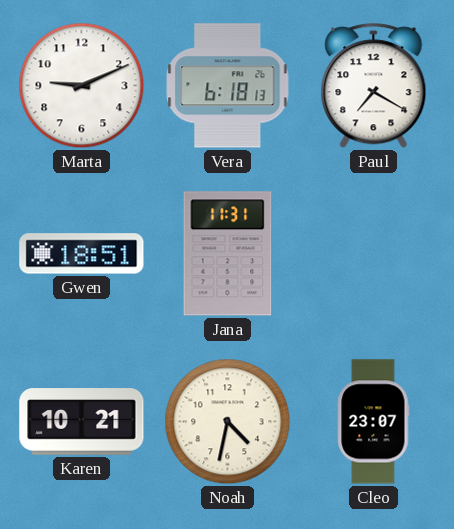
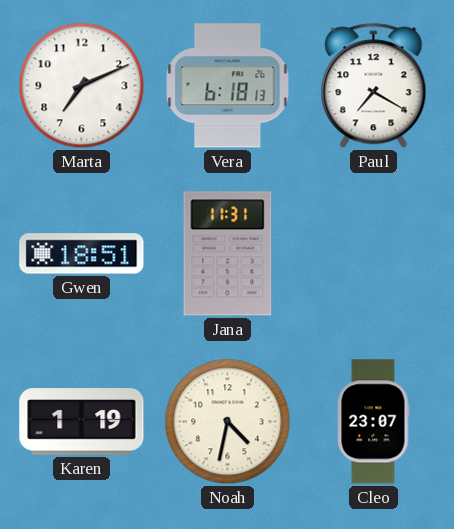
Marta: 9:11 -> 7:11
Karen: 10:21 -> 1:19
